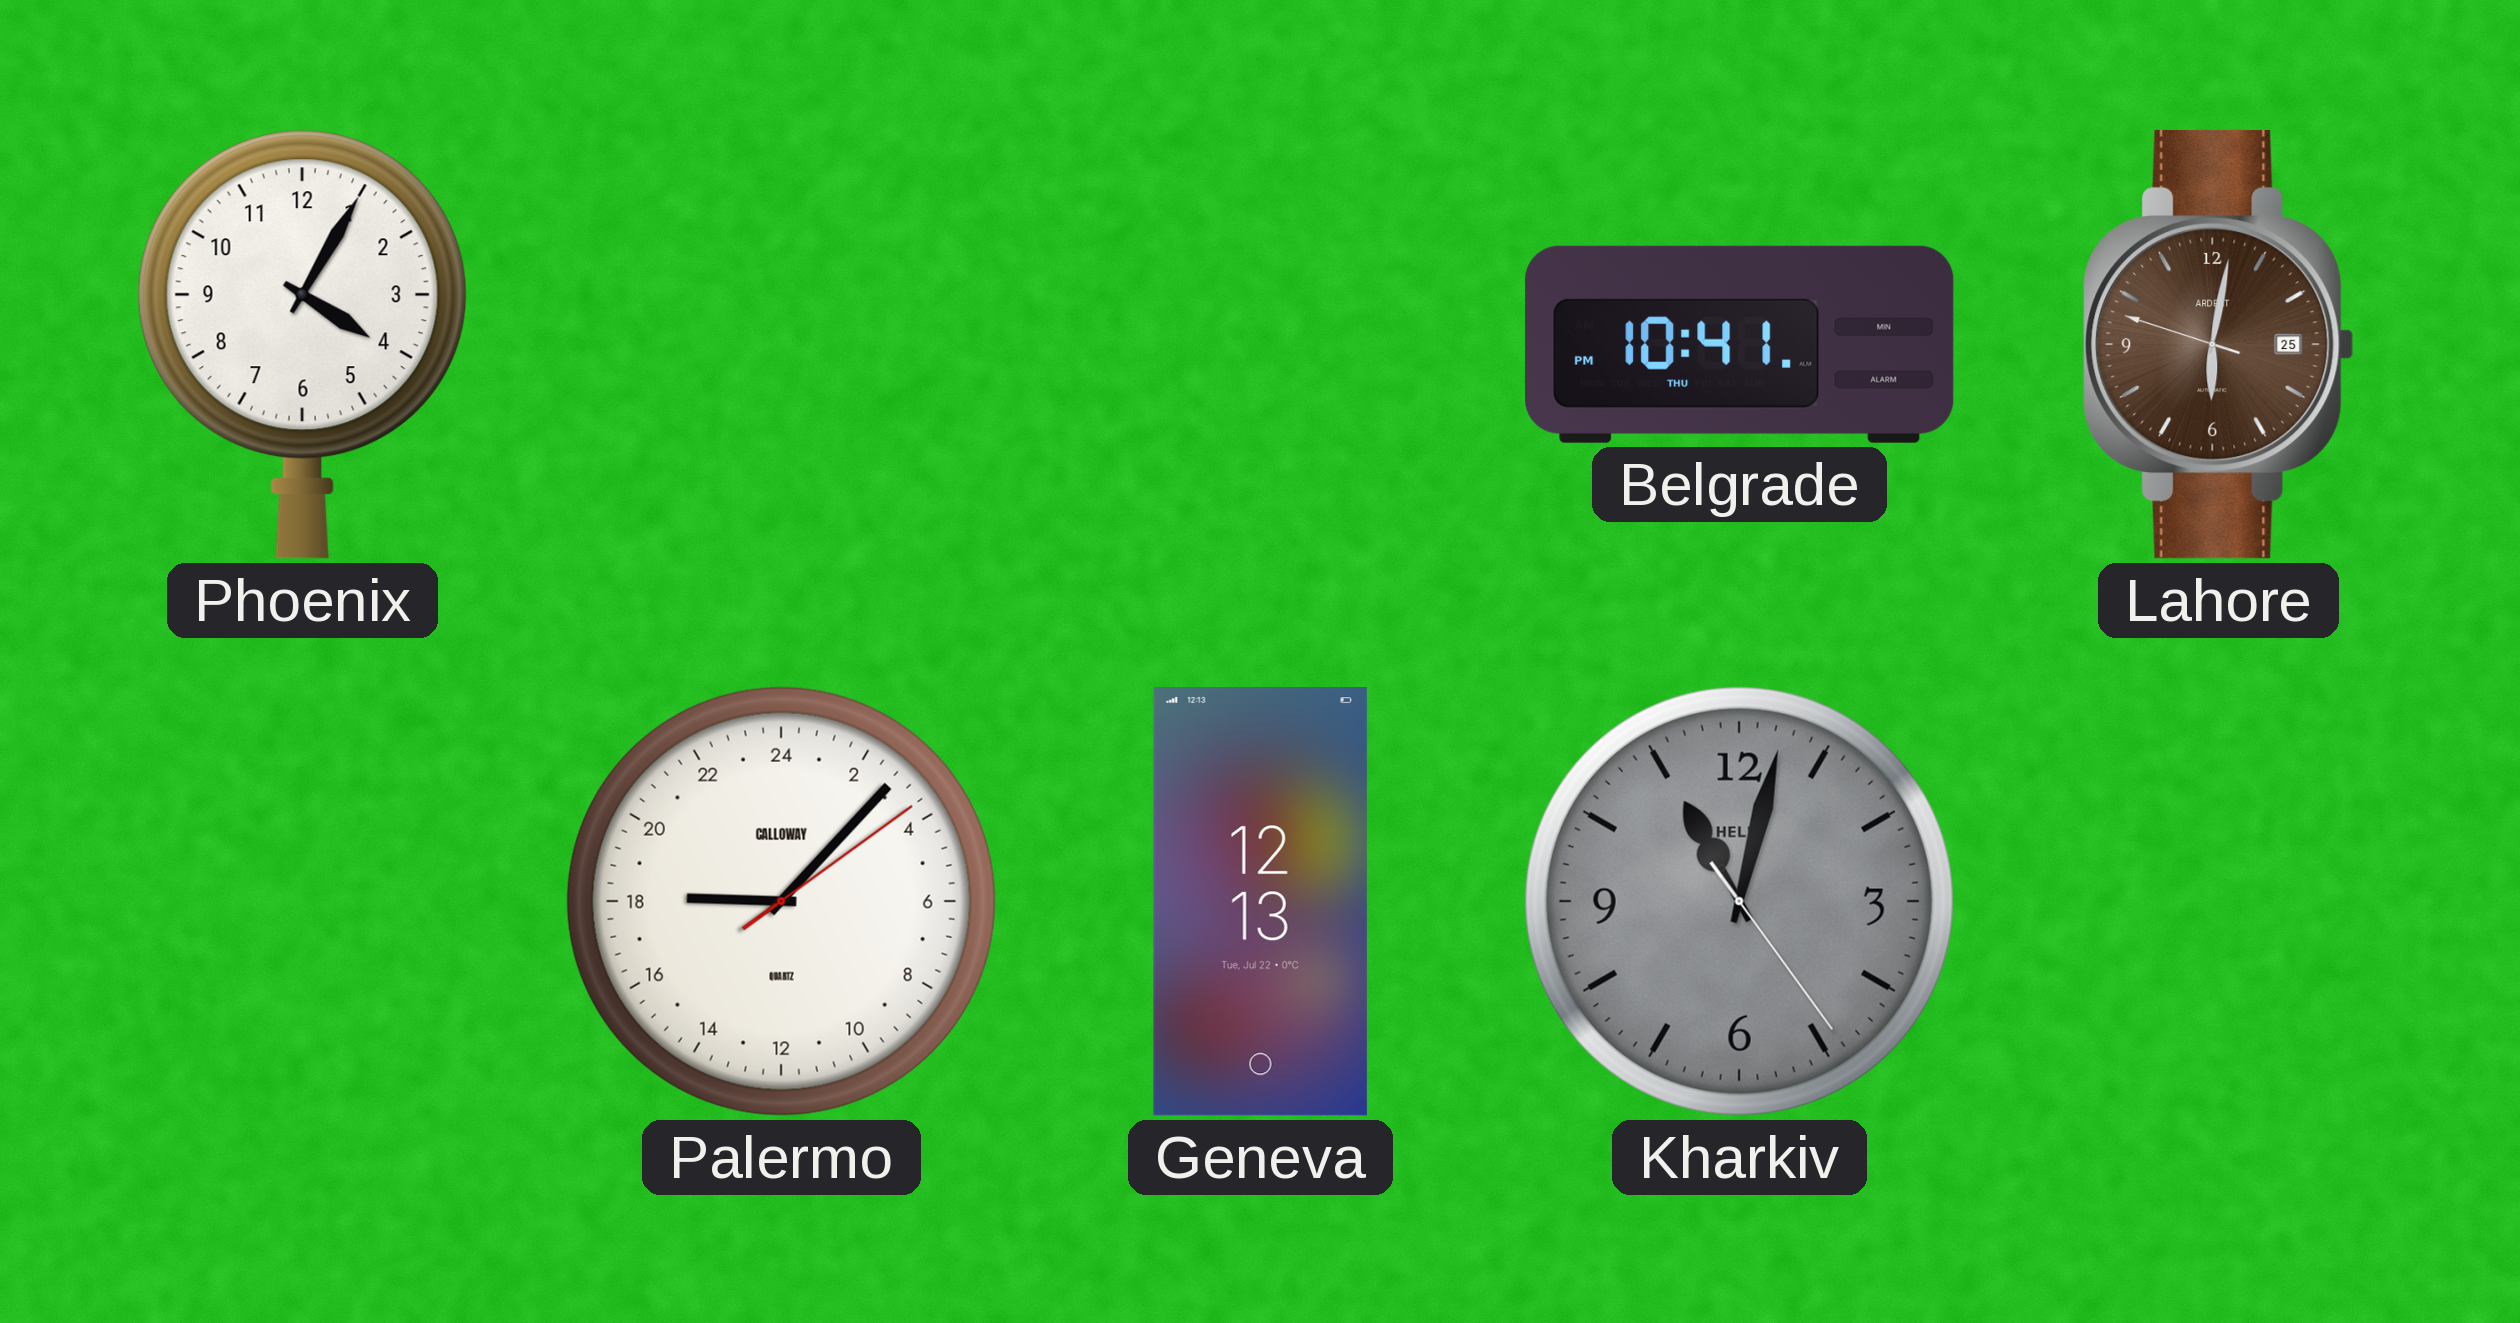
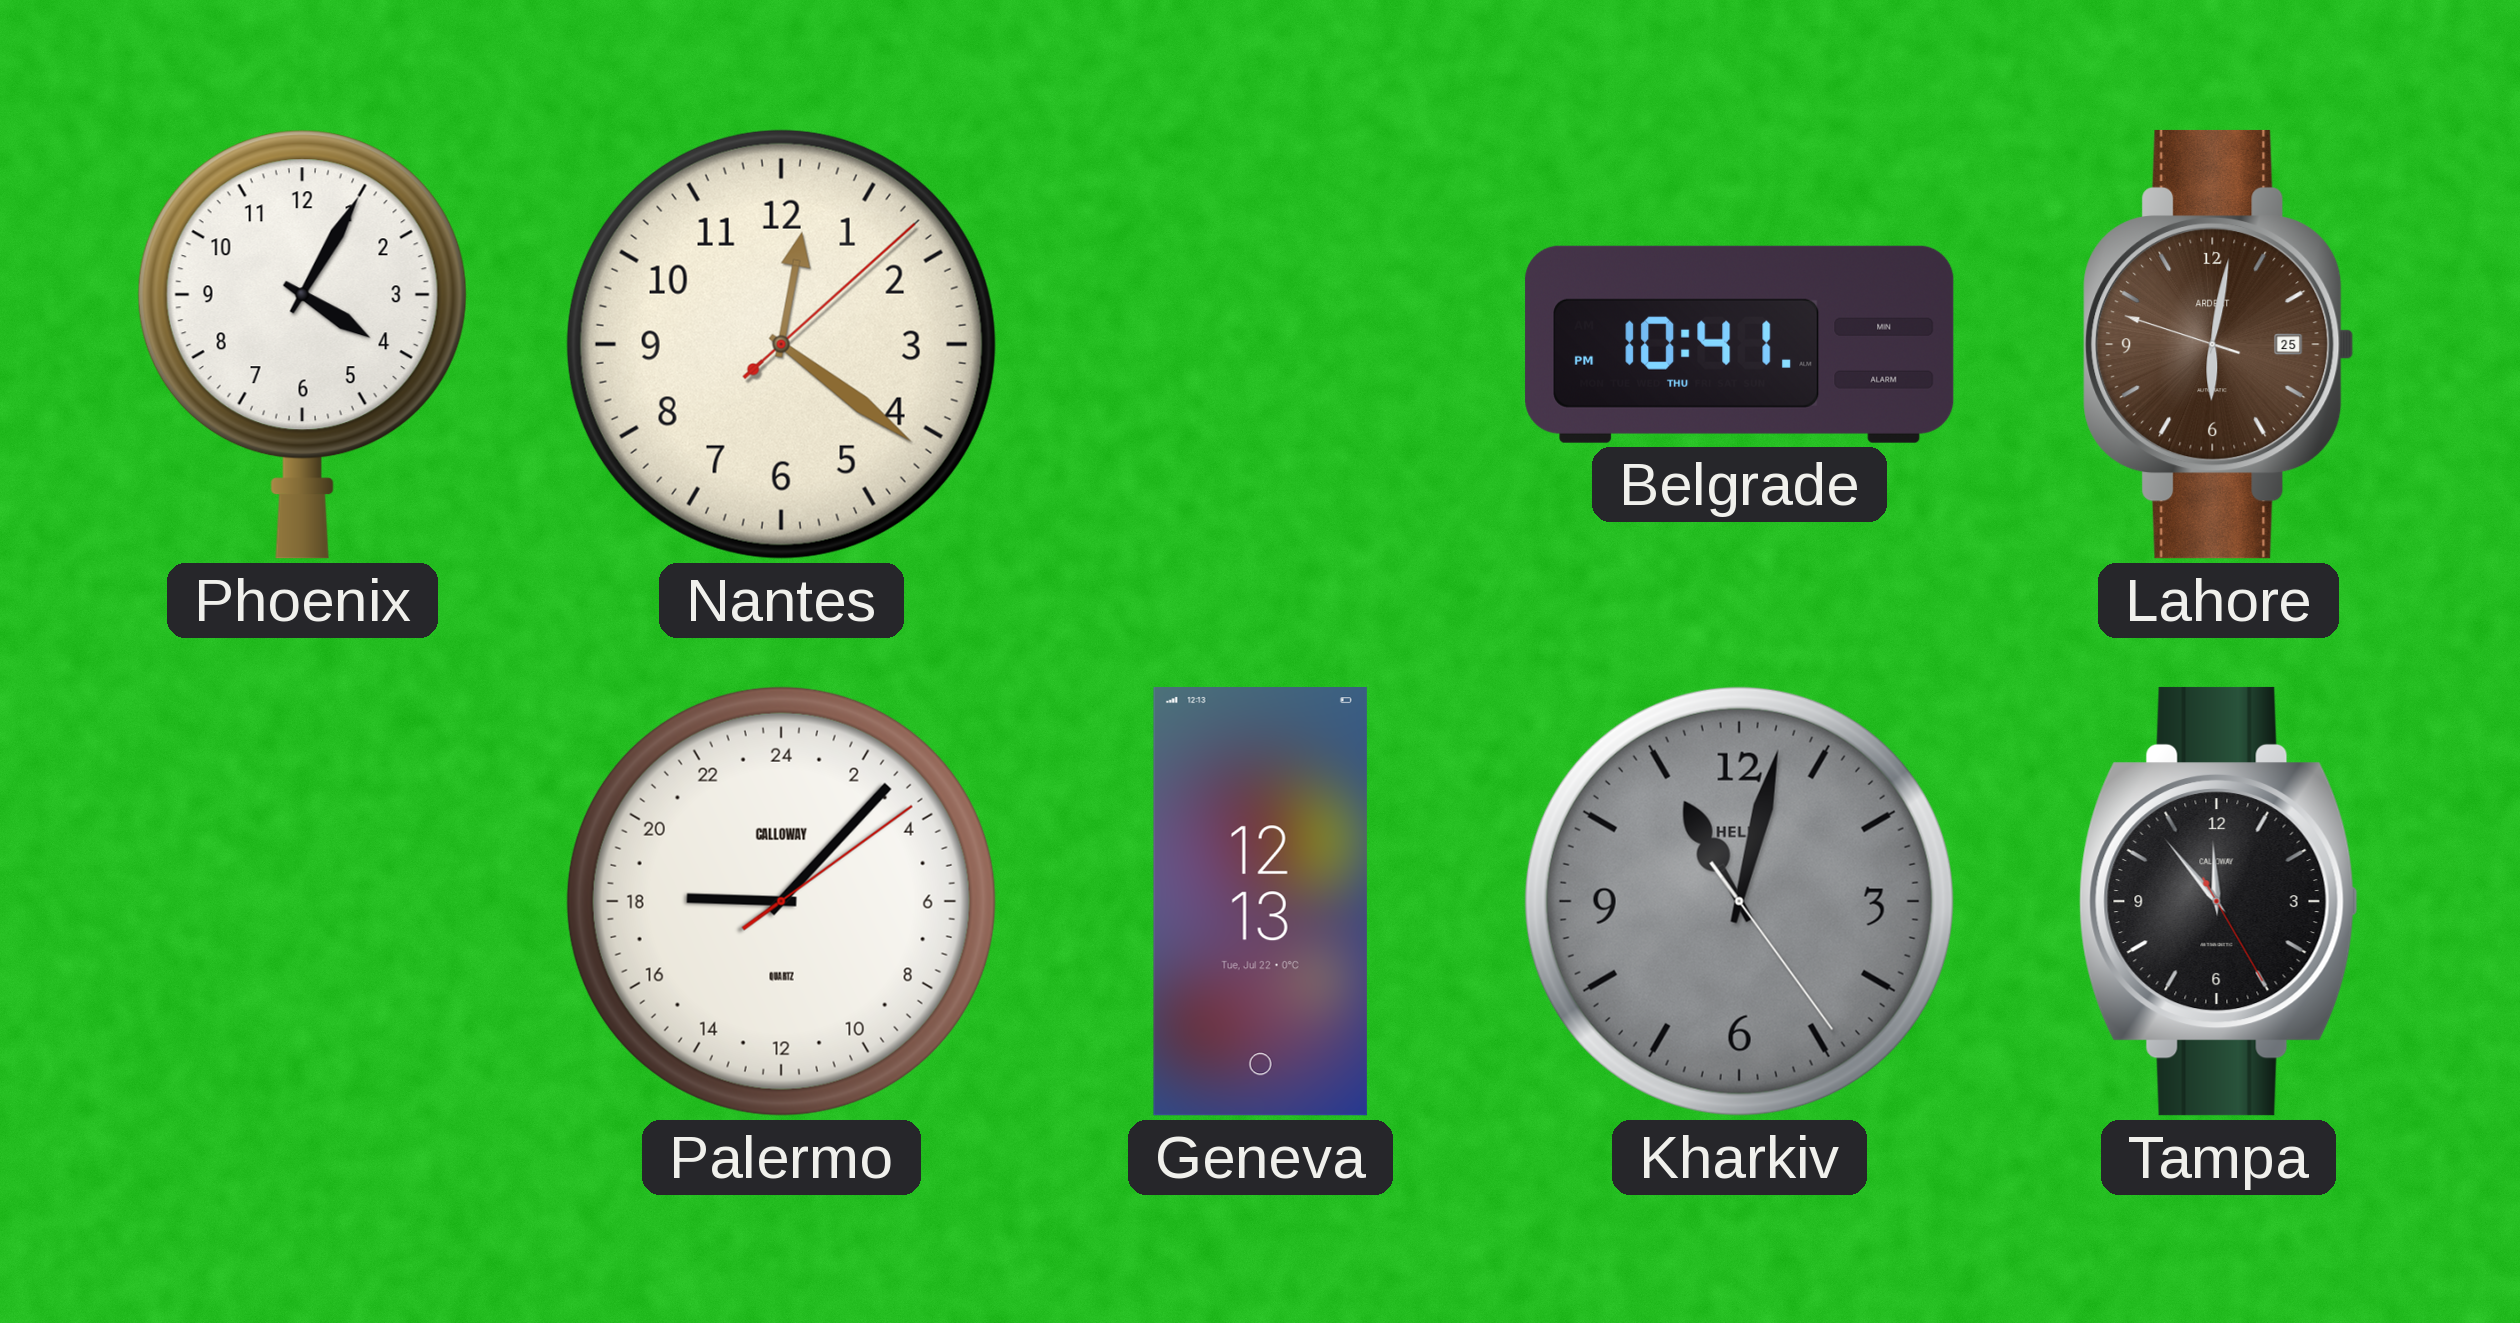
Nantes: none -> 12:21
Tampa: none -> 11:53
